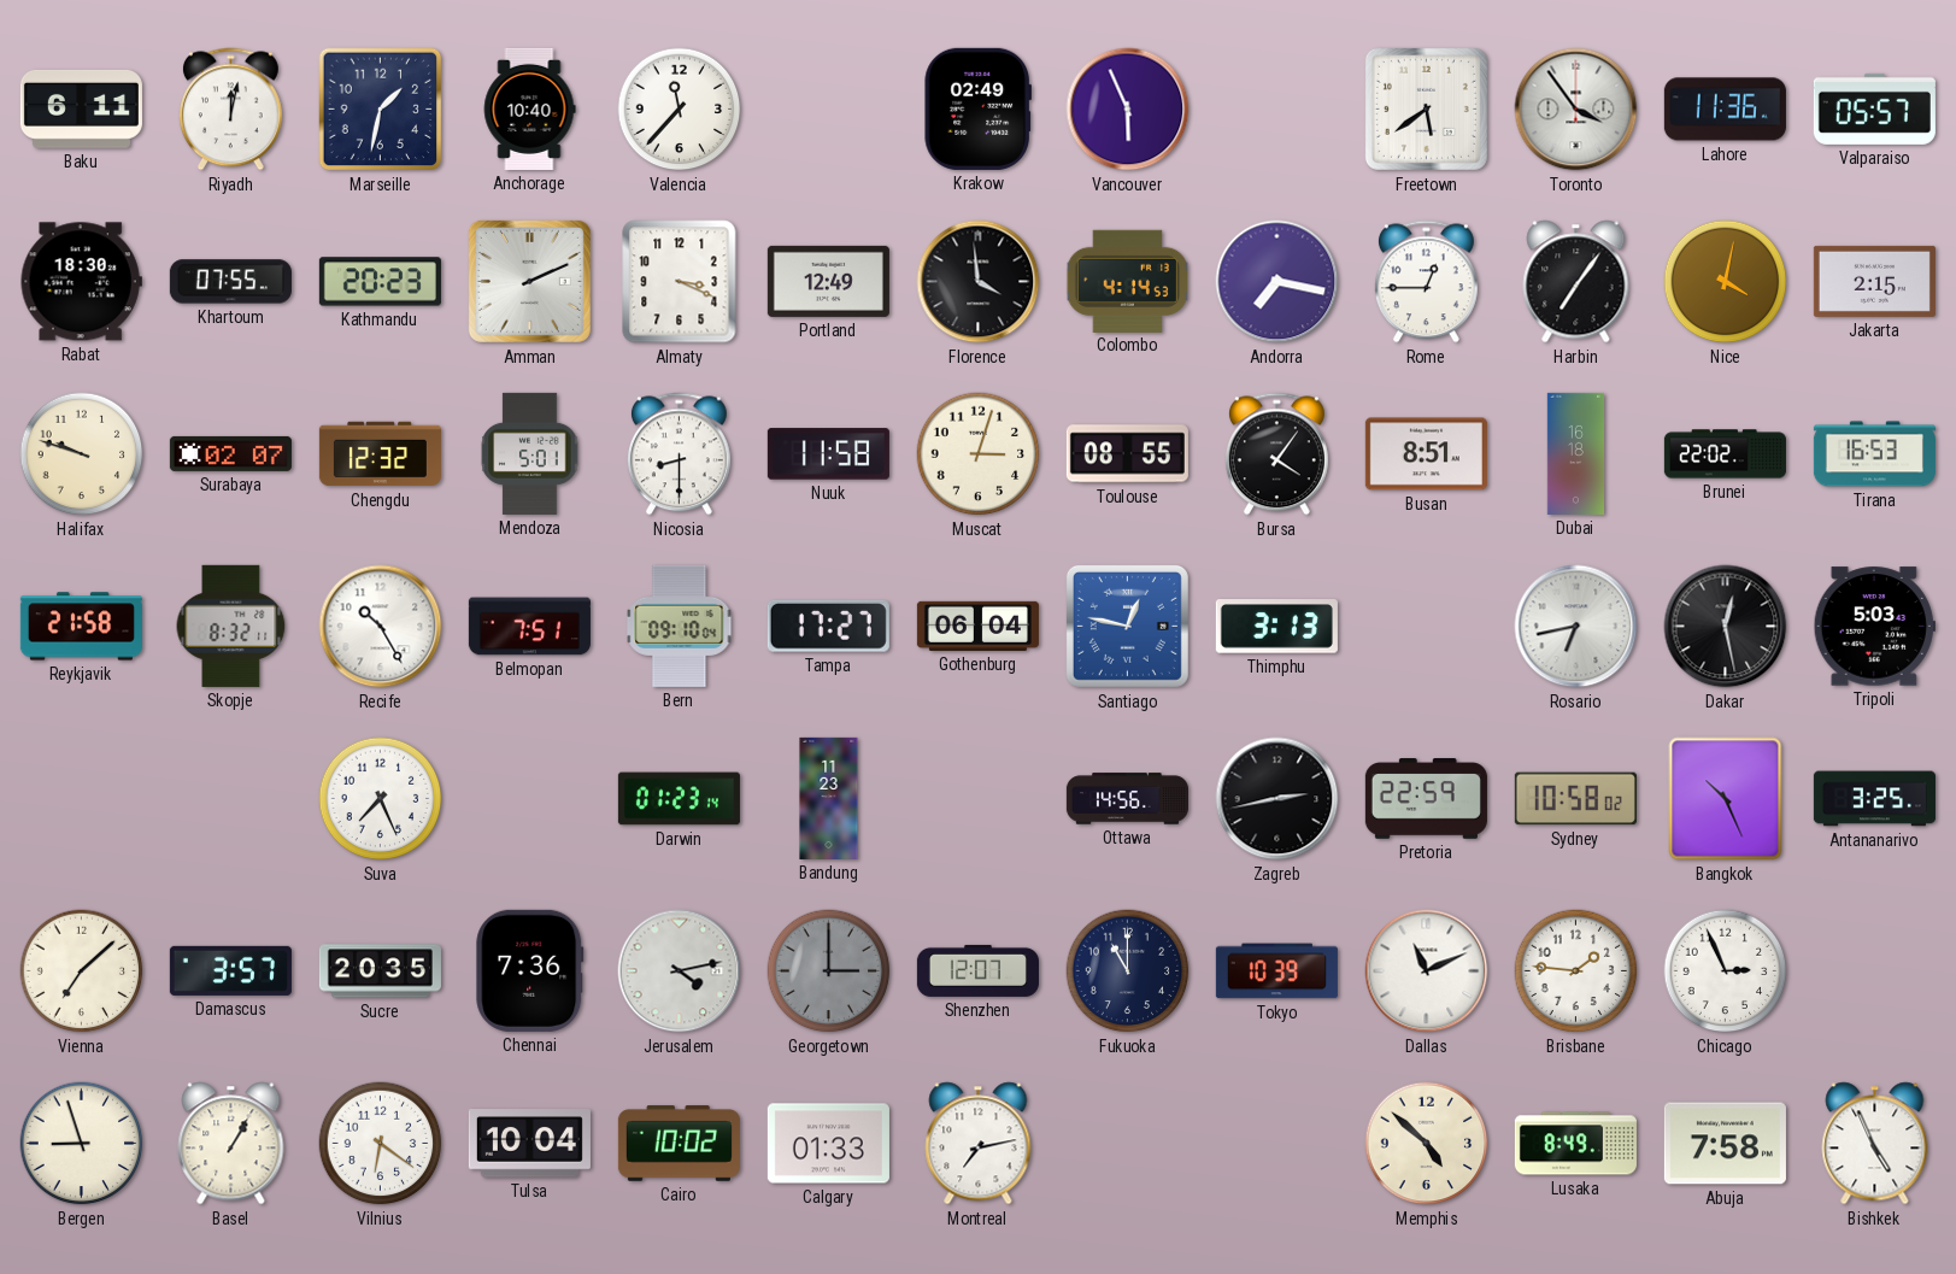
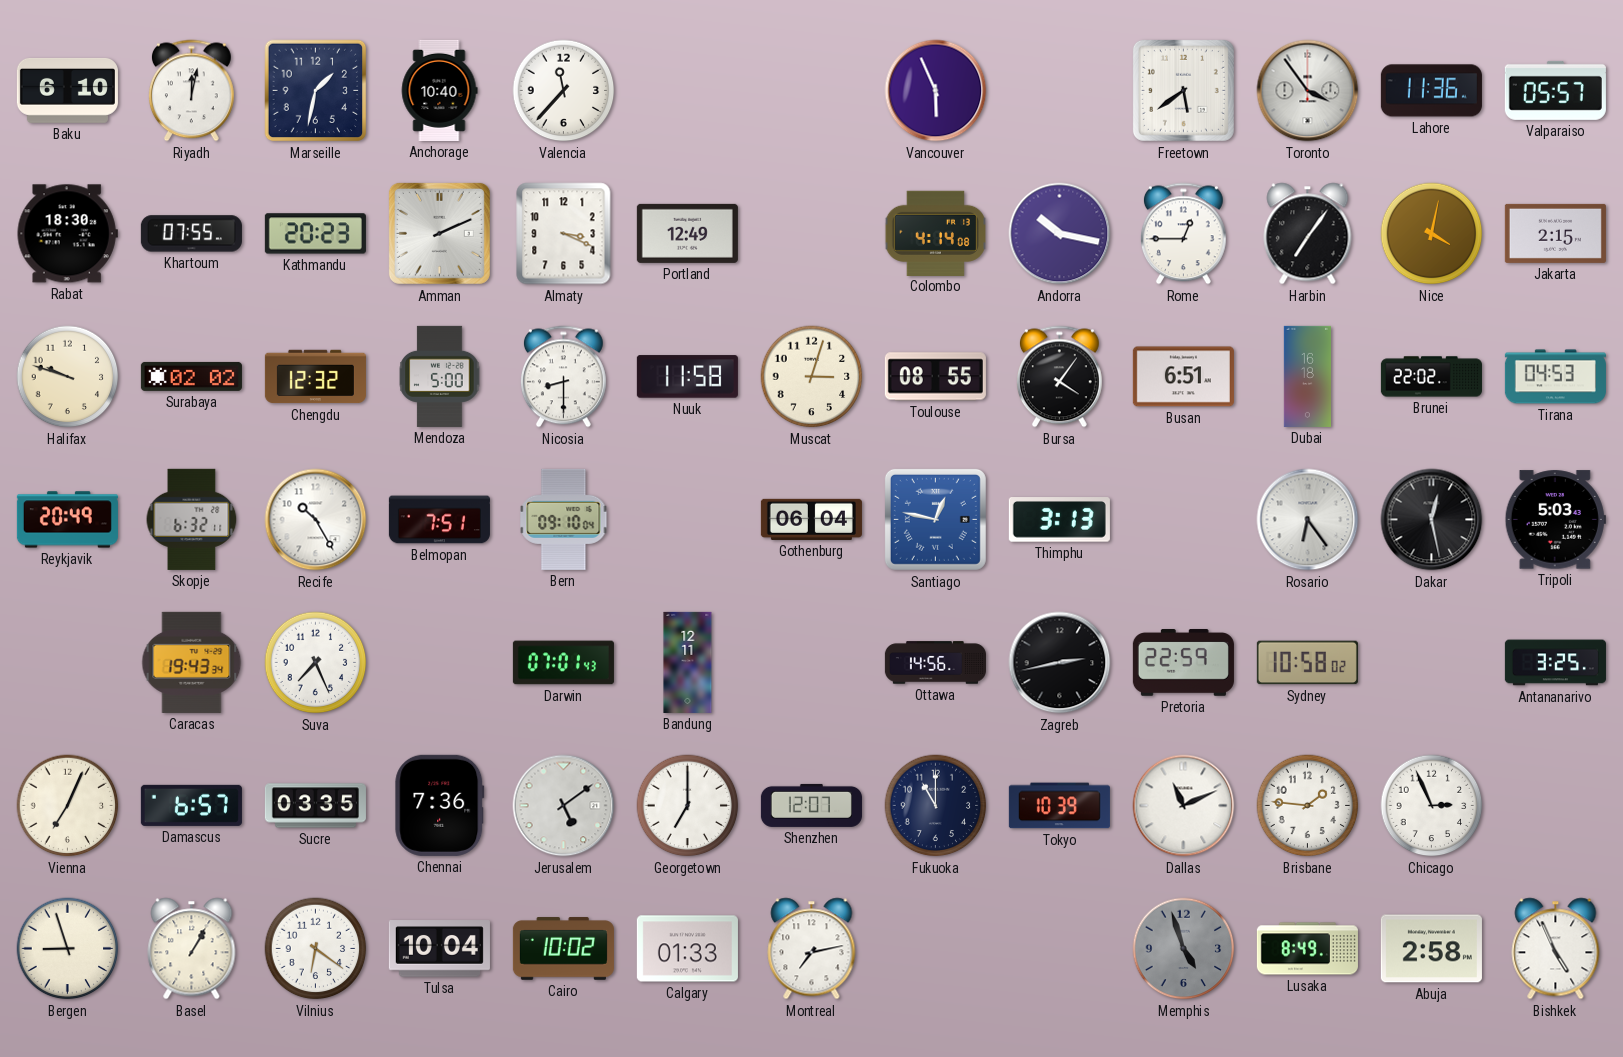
Baku: 6:11 -> 6:10
Krakow: 02:49 -> none
Florence: 3:59 -> none
Colombo: 4:14:53 -> 4:14:08
Andorra: 7:17 -> 10:17
Surabaya: 02:07 -> 02:02
Mendoza: 5:01 -> 5:00
Busan: 8:51 -> 6:51
Tirana: 16:53 -> 04:53
Reykjavik: 21:58 -> 20:49
Skopje: 8:32 -> 6:32
Tampa: 17:27 -> none
Rosario: 6:43 -> 6:24
Caracas: none -> 19:43
Darwin: 01:23 -> 07:01
Bandung: 11:23 -> 12:11
Bangkok: 10:26 -> none
Vienna: 7:08 -> 7:04
Damascus: 3:57 -> 6:57
Sucre: 20:35 -> 03:35
Jerusalem: 4:13 -> 5:09
Georgetown: 3:00 -> 7:00
Georgetown dial: grey -> white
Memphis: 4:52 -> 4:57
Memphis dial: cream -> grey
Abuja: 7:58 -> 2:58
